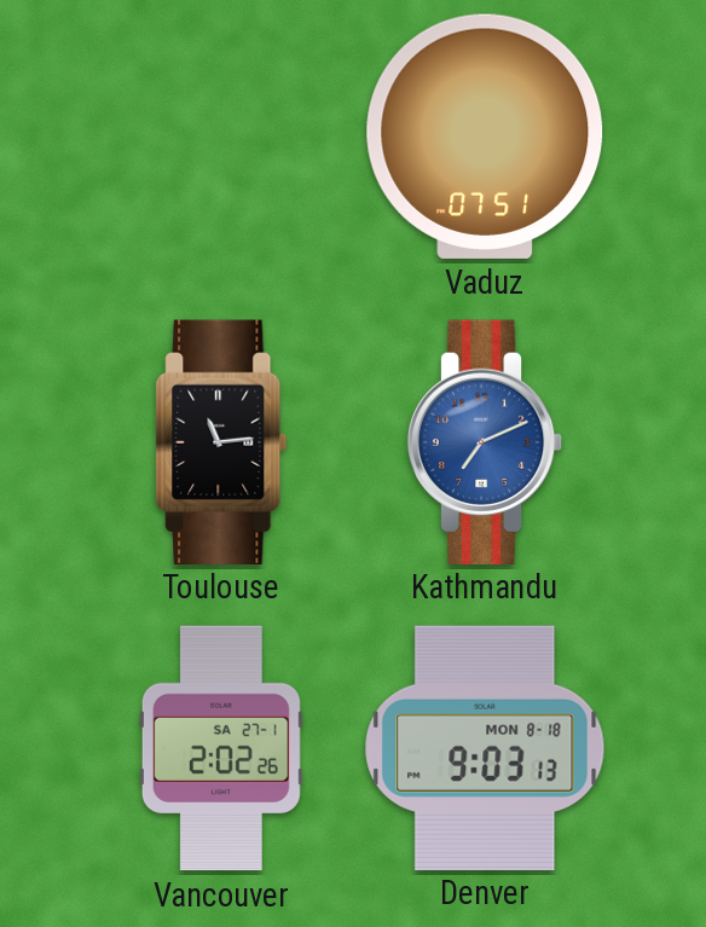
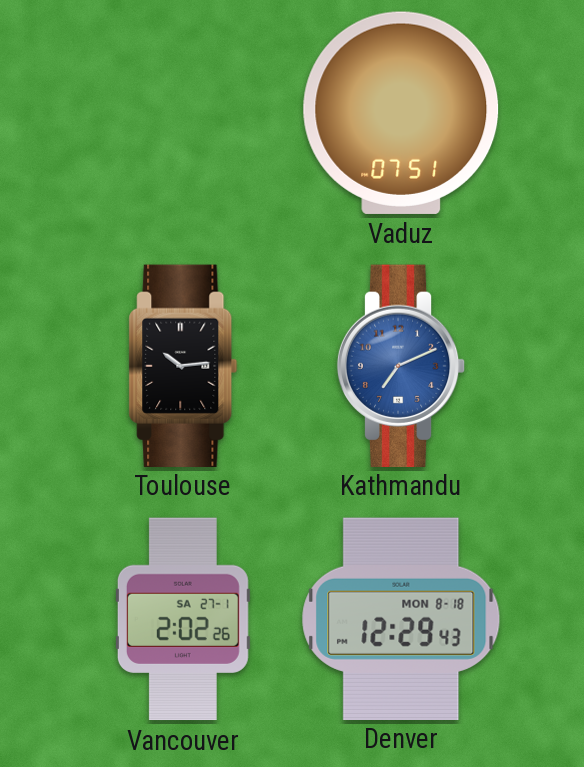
Toulouse: 11:14 -> 10:14
Denver: 9:03 -> 12:29
